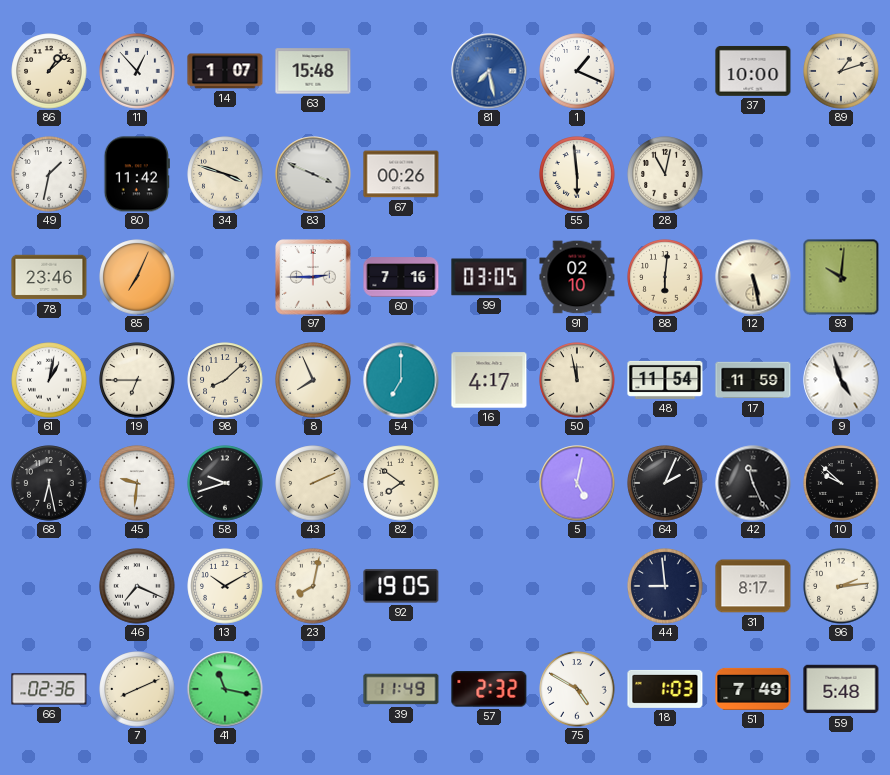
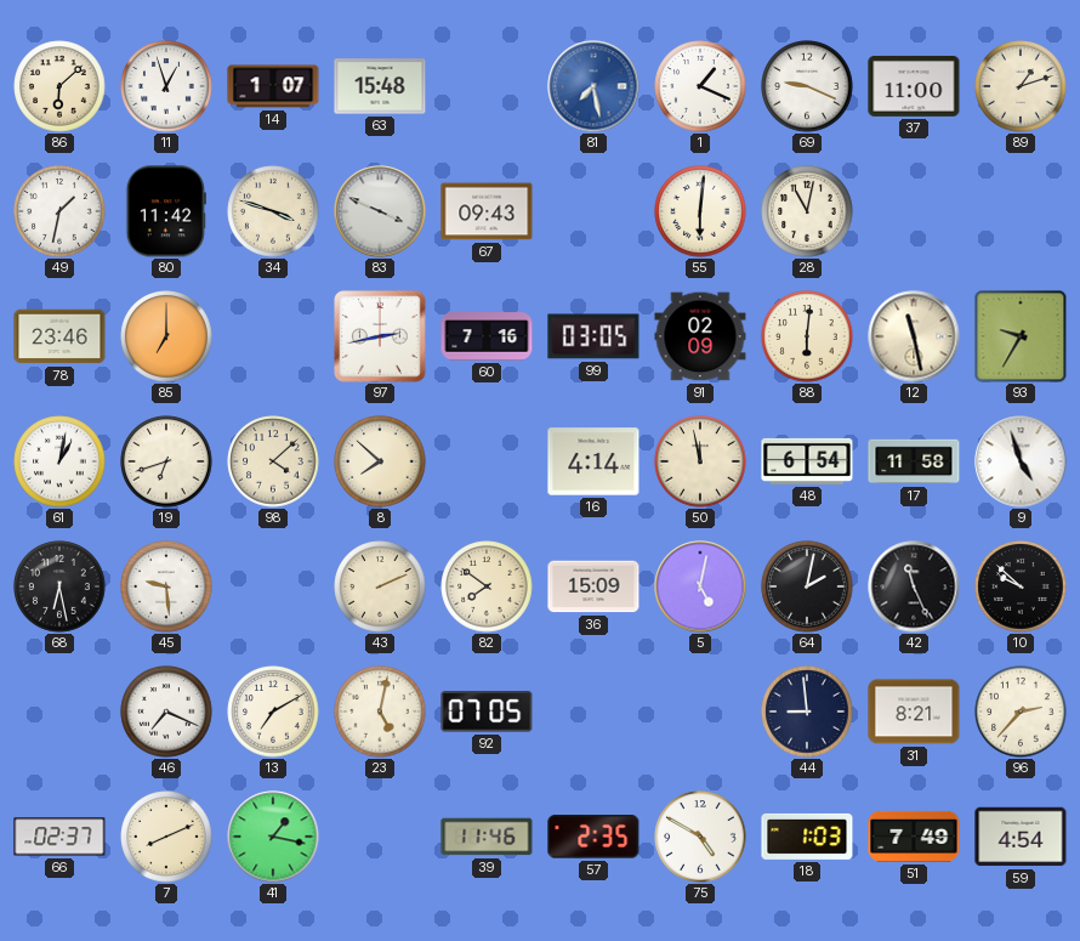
86: 1:08 -> 6:08
11: 12:53 -> 12:57
69: none -> 9:19
37: 10:00 -> 11:00
67: 00:26 -> 09:43
55: 5:59 -> 6:01
85: 7:04 -> 7:00
97: 2:45 -> 2:43
91: 02:10 -> 02:09
12: 5:28 -> 11:28
93: 10:01 -> 9:35
19: 6:45 -> 6:42
98: 8:08 -> 4:08
8: 7:56 -> 7:52
54: 7:00 -> none
16: 4:17 -> 4:14
48: 11:54 -> 6:54
17: 11:59 -> 11:58
45: 9:31 -> 9:29
58: 9:42 -> none
36: none -> 15:09
64: 2:04 -> 2:02
13: 10:10 -> 7:10
23: 8:02 -> 5:02
92: 19:05 -> 07:05
31: 8:17 -> 8:21
96: 2:14 -> 2:37
66: 02:36 -> 02:37
41: 11:17 -> 1:17
39: 11:49 -> 11:46
57: 2:32 -> 2:35
59: 5:48 -> 4:54
